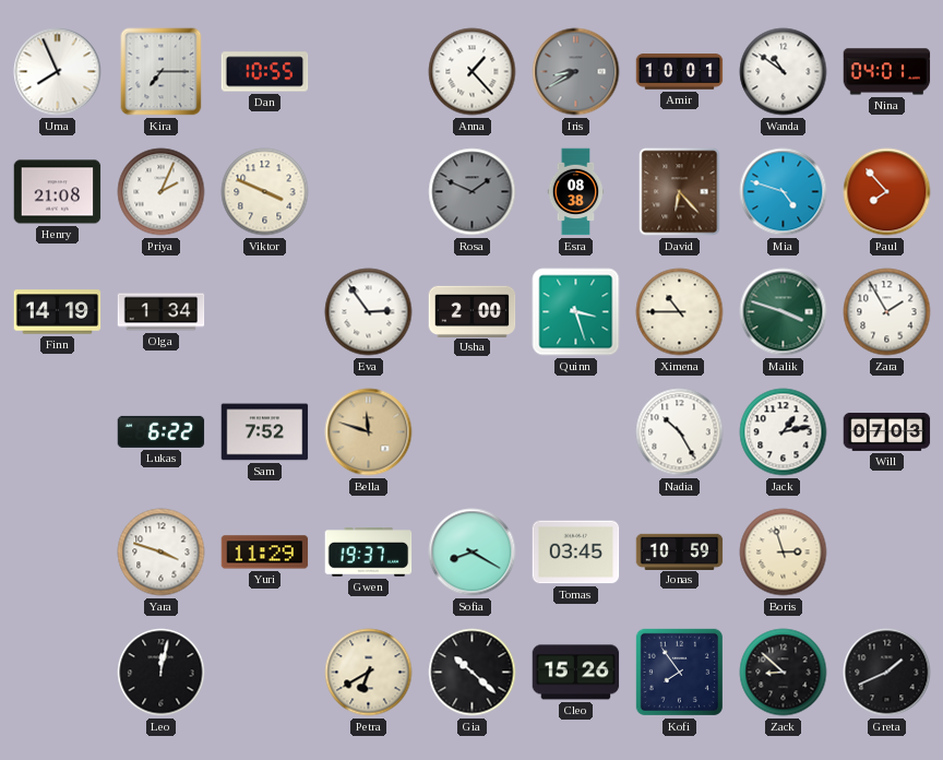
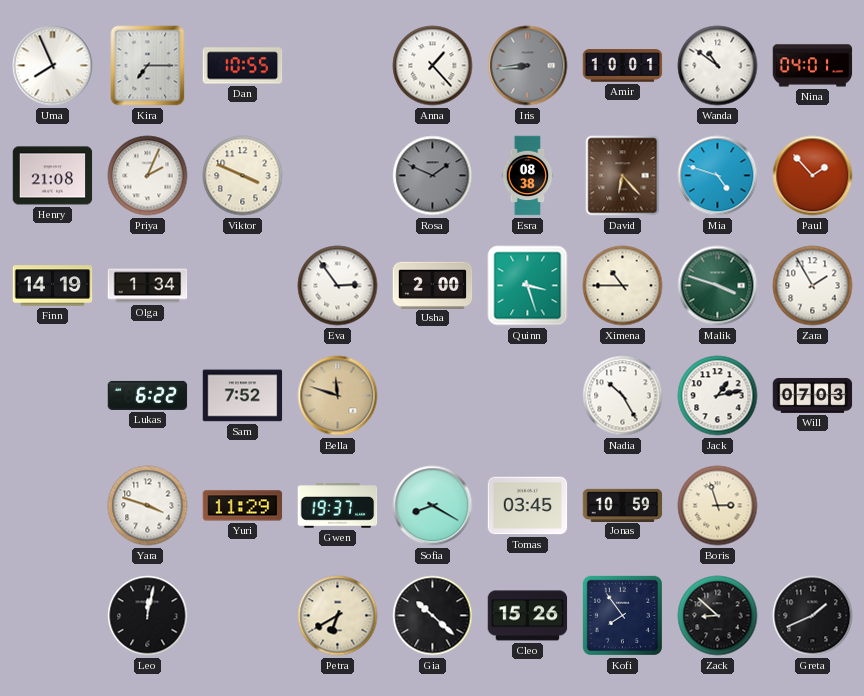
Iris: 8:40 -> 8:44
Paul: 7:53 -> 1:53
